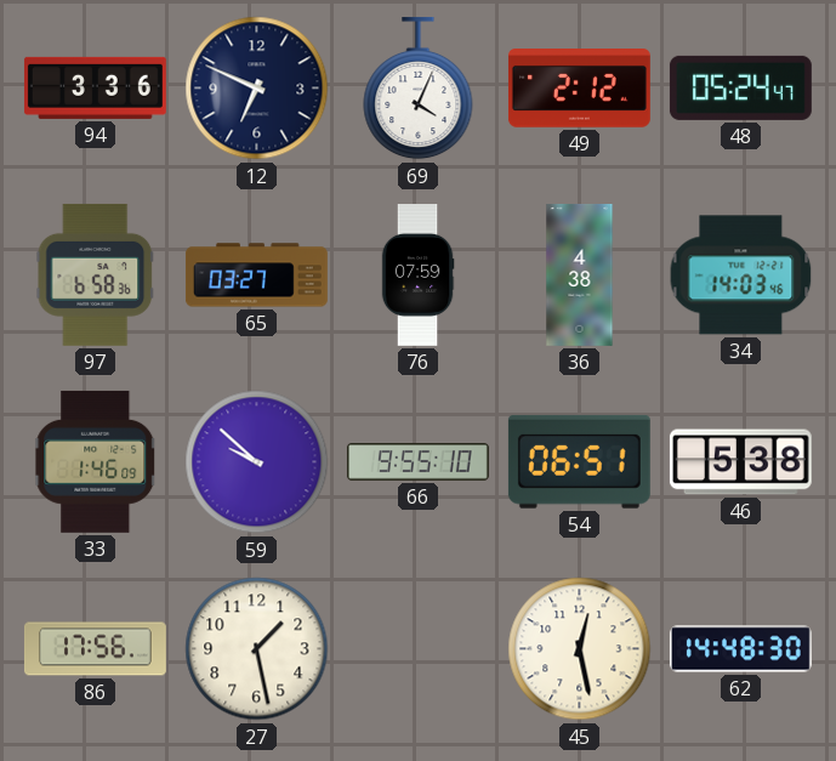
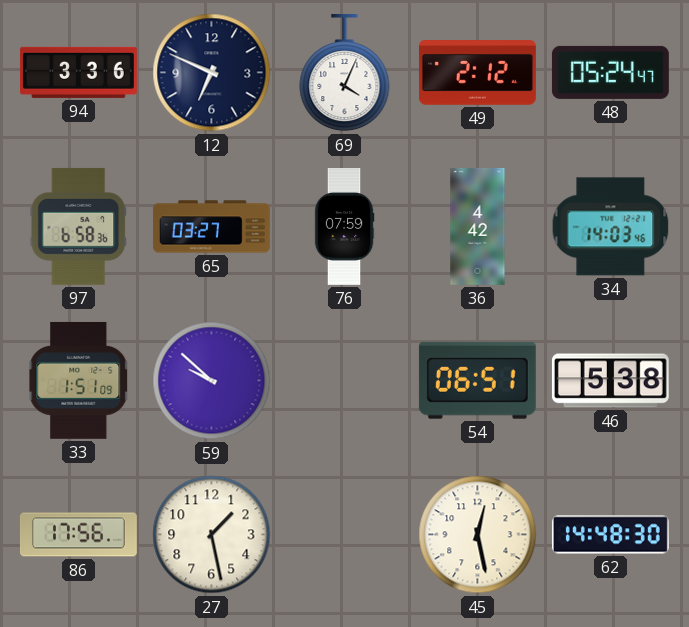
36: 4:38 -> 4:42
33: 1:46 -> 1:51
66: 9:55 -> none
